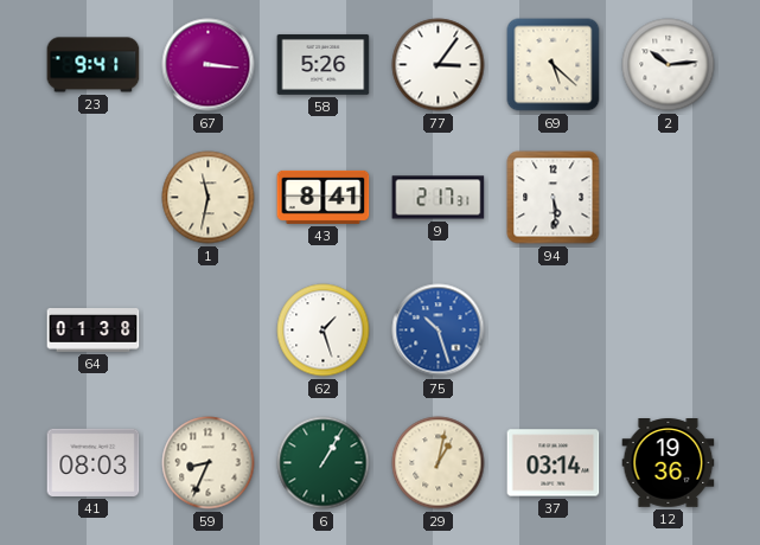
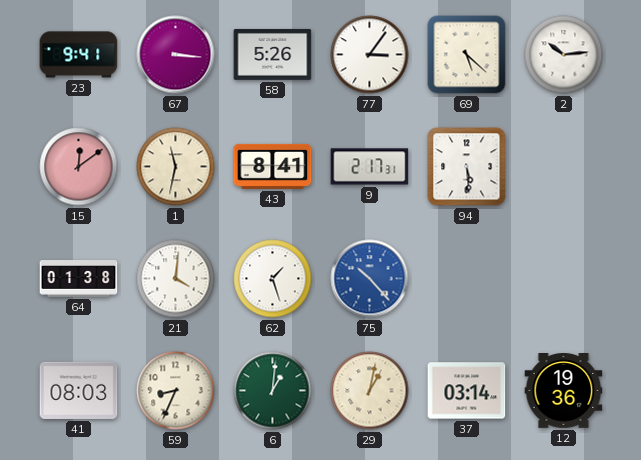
15: none -> 12:09
21: none -> 4:01
75: 10:27 -> 10:23
6: 1:05 -> 1:01
